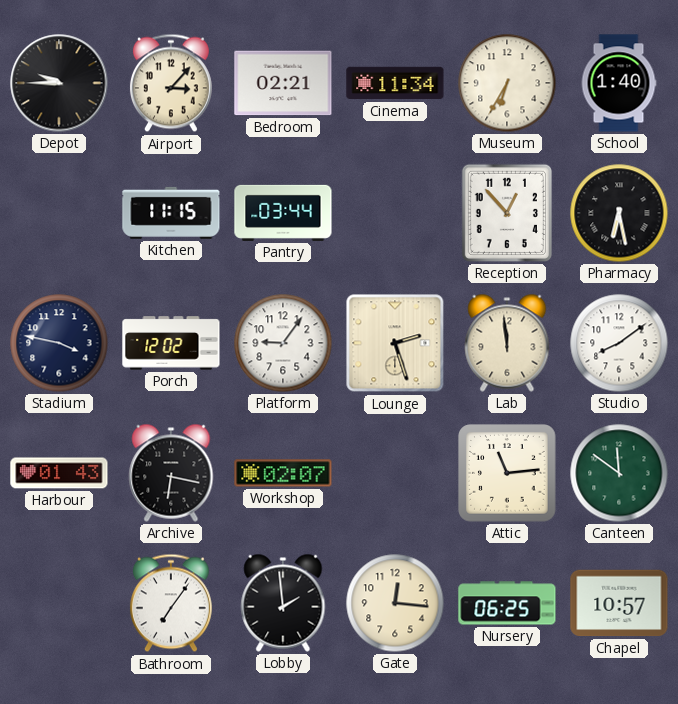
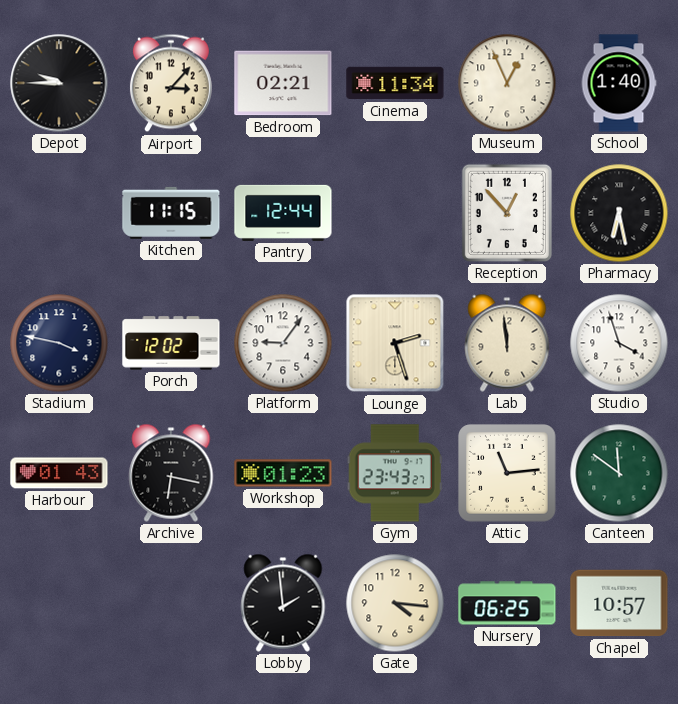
Museum: 6:35 -> 12:56
Pantry: 03:44 -> 12:44
Studio: 8:09 -> 3:57
Workshop: 02:07 -> 01:23
Gym: none -> 23:43
Bathroom: 7:06 -> none
Gate: 12:16 -> 4:16
